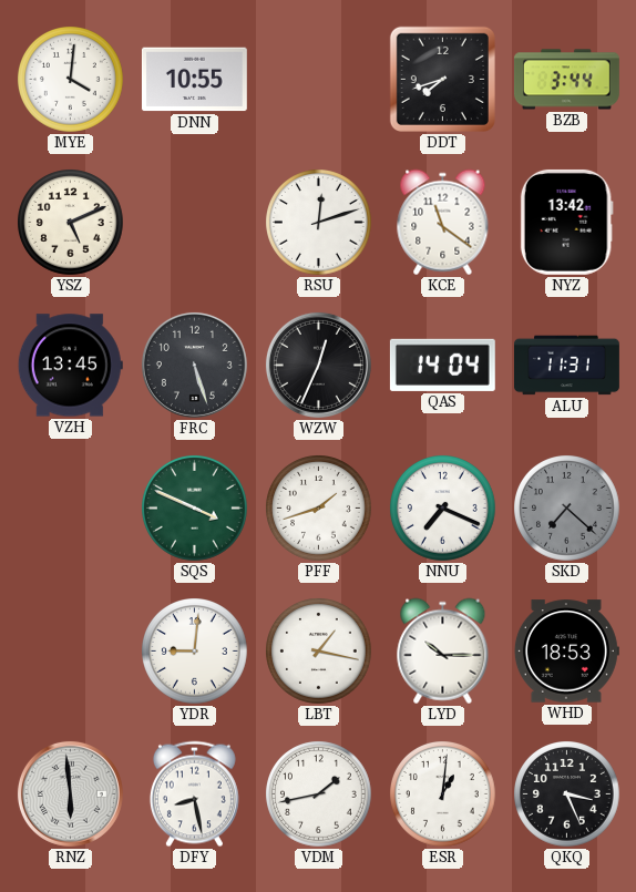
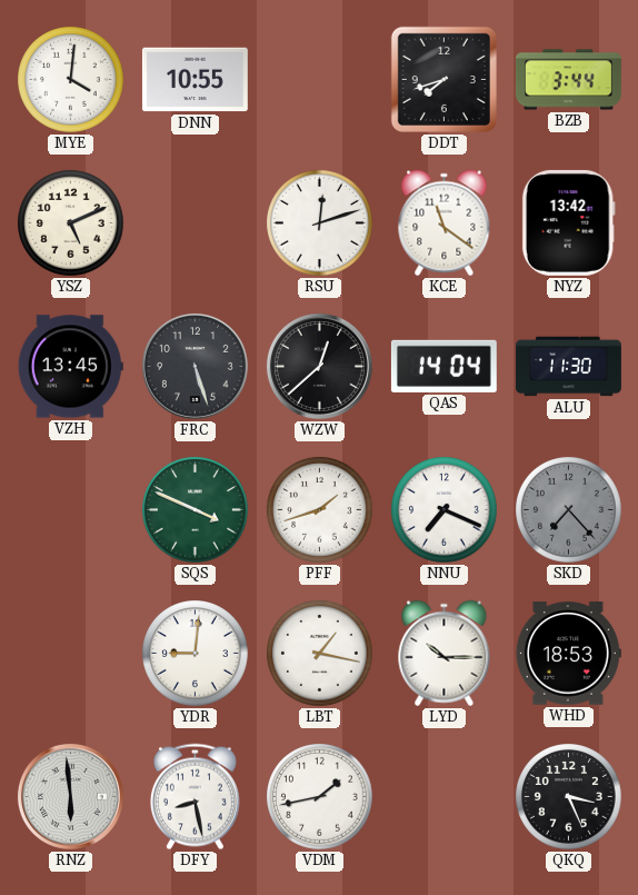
WZW: 12:34 -> 12:38
ALU: 11:31 -> 11:30
SKD: 7:22 -> 7:23
ESR: 1:01 -> none
